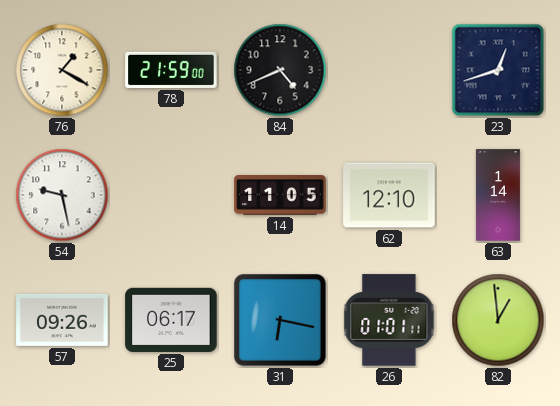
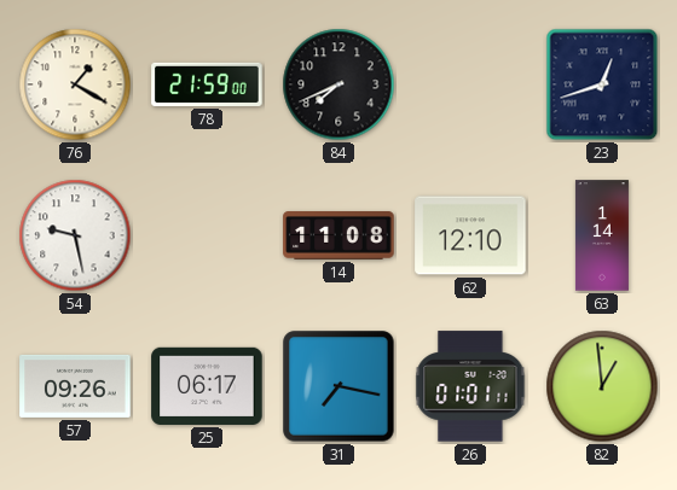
84: 4:41 -> 7:41
14: 11:05 -> 11:08
31: 6:17 -> 7:17
